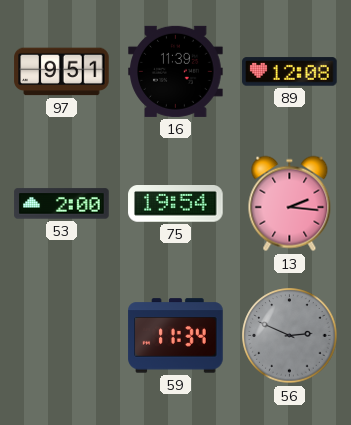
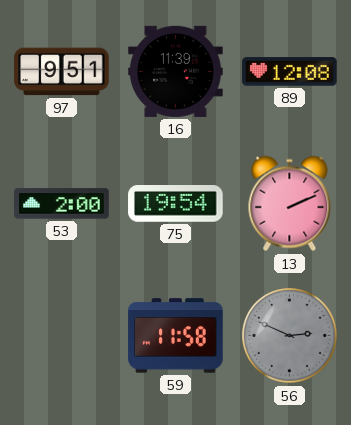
13: 2:16 -> 2:11
59: 11:34 -> 11:58
